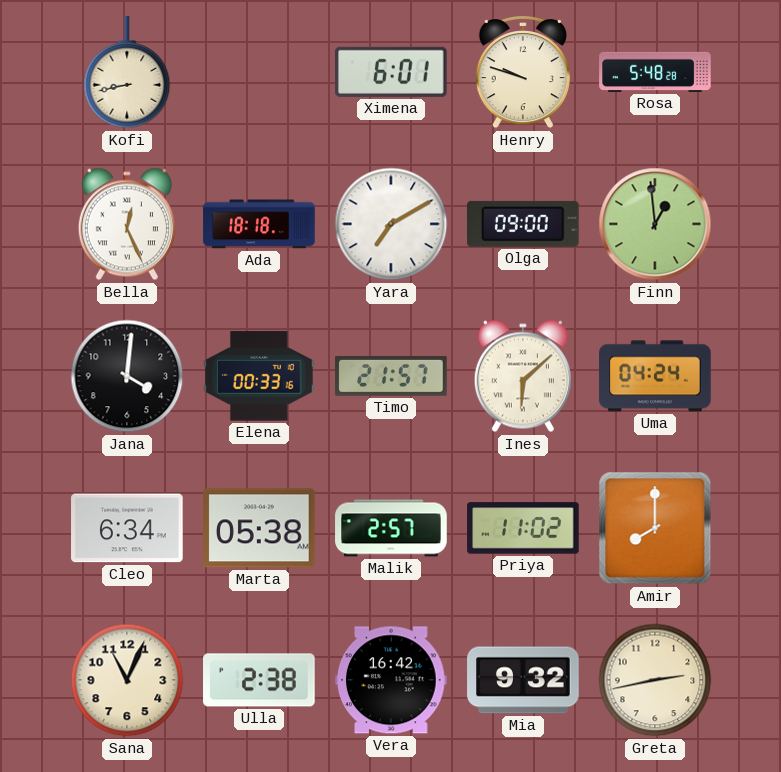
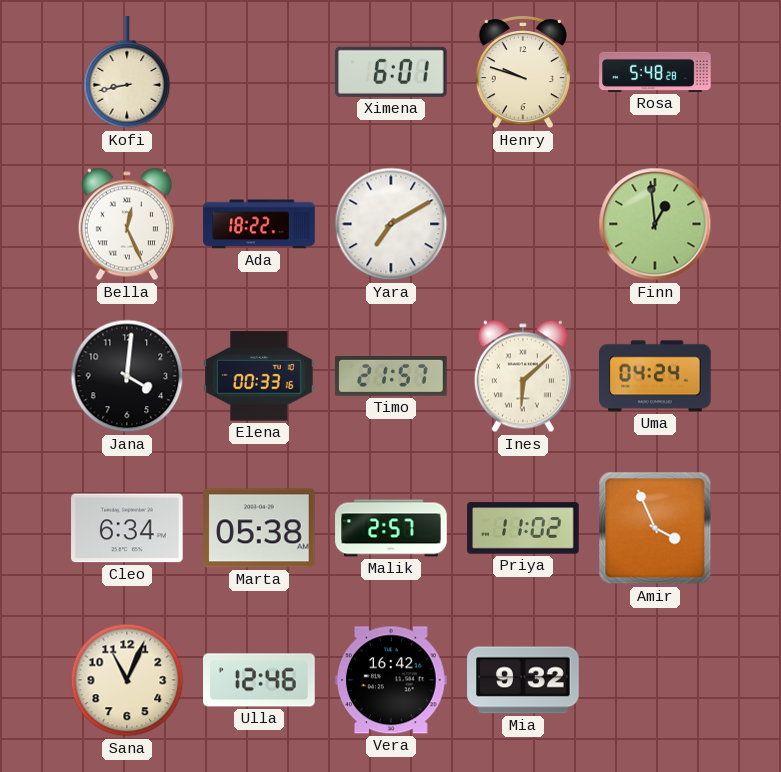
Ada: 18:18 -> 18:22
Olga: 09:00 -> none
Amir: 8:00 -> 3:56
Ulla: 2:38 -> 12:46
Greta: 2:43 -> none
